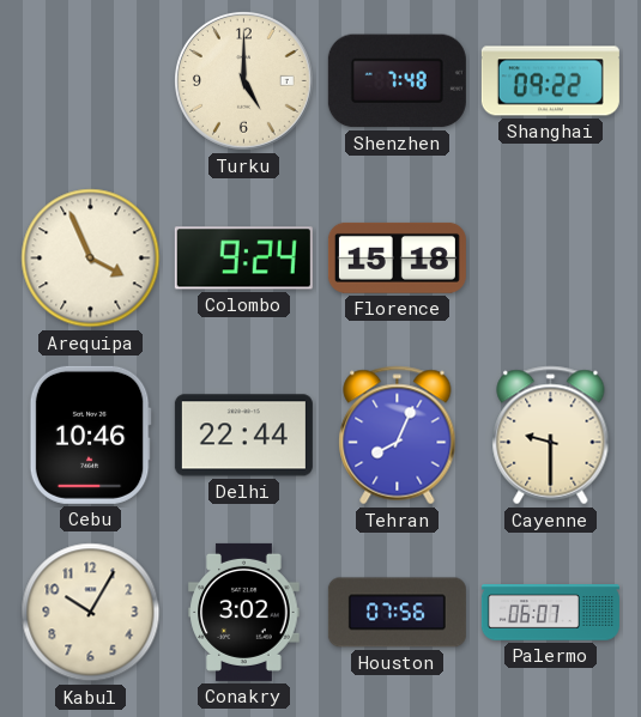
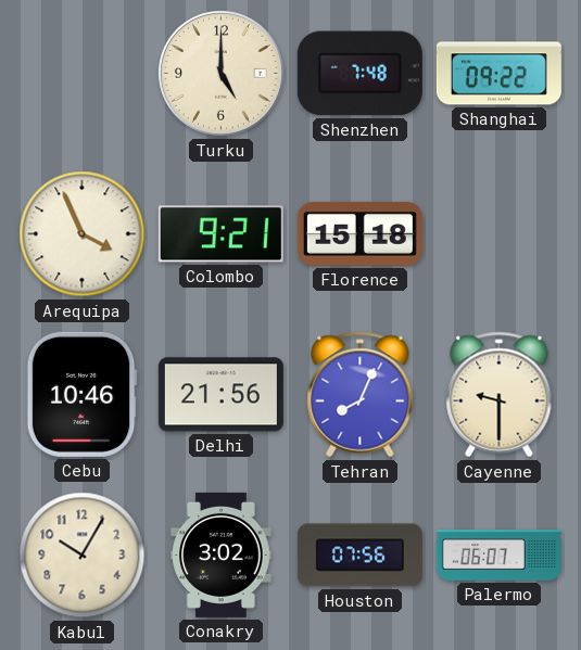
Colombo: 9:24 -> 9:21
Delhi: 22:44 -> 21:56
